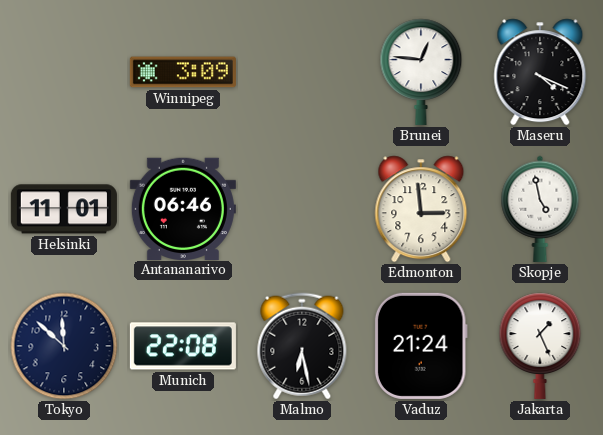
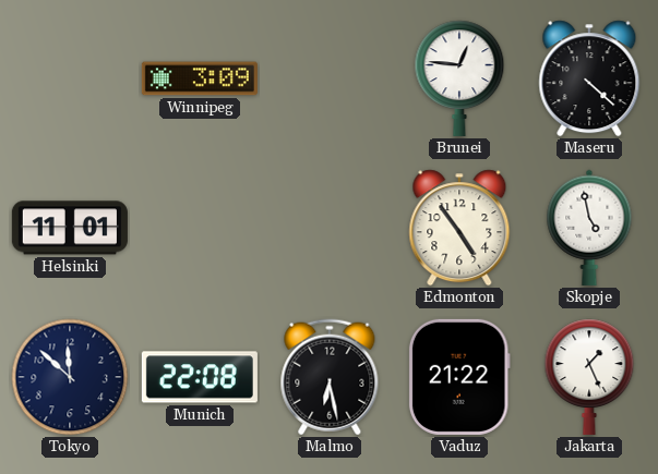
Maseru: 4:19 -> 4:22
Antananarivo: 06:46 -> none
Edmonton: 2:59 -> 4:54
Vaduz: 21:24 -> 21:22
